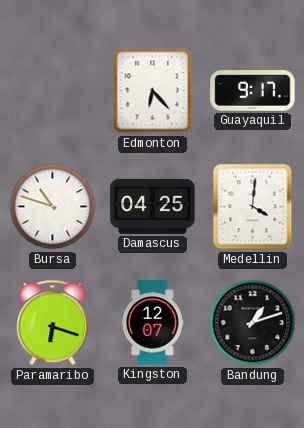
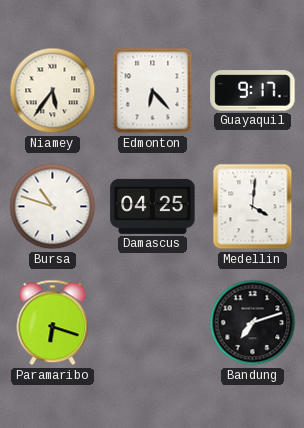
Niamey: none -> 5:36
Kingston: 12:07 -> none
Bandung: 1:12 -> 7:12
